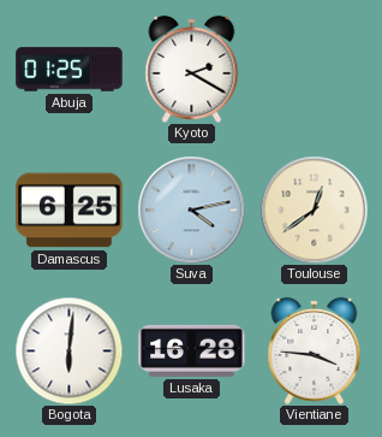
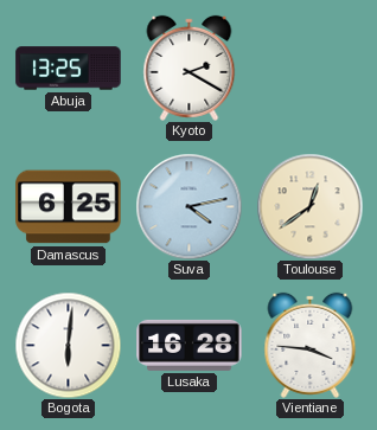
Abuja: 01:25 -> 13:25
